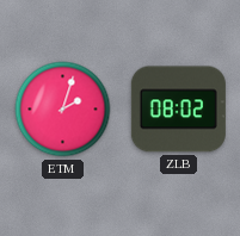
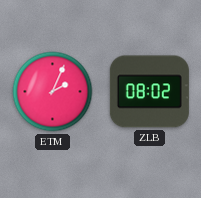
ETM: 2:03 -> 2:04
